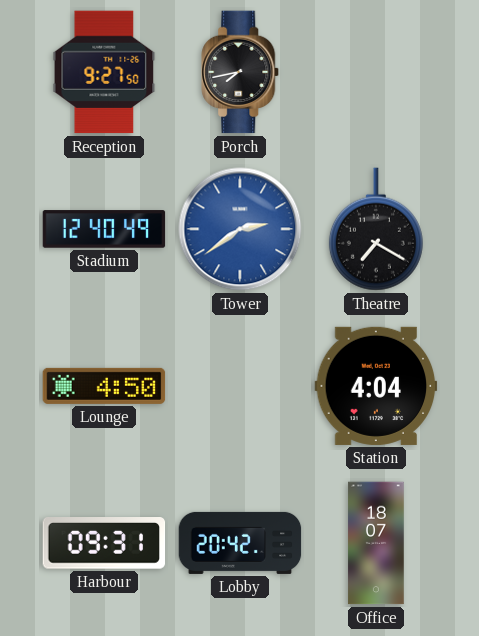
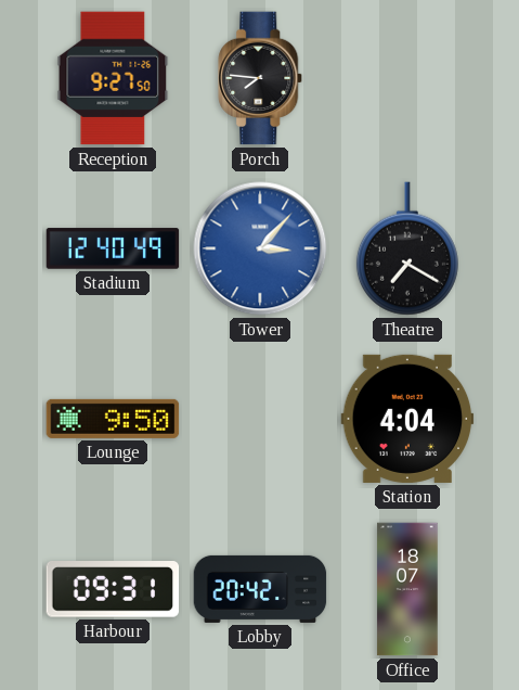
Porch: 7:43 -> 7:46
Tower: 2:39 -> 3:07
Lounge: 4:50 -> 9:50
